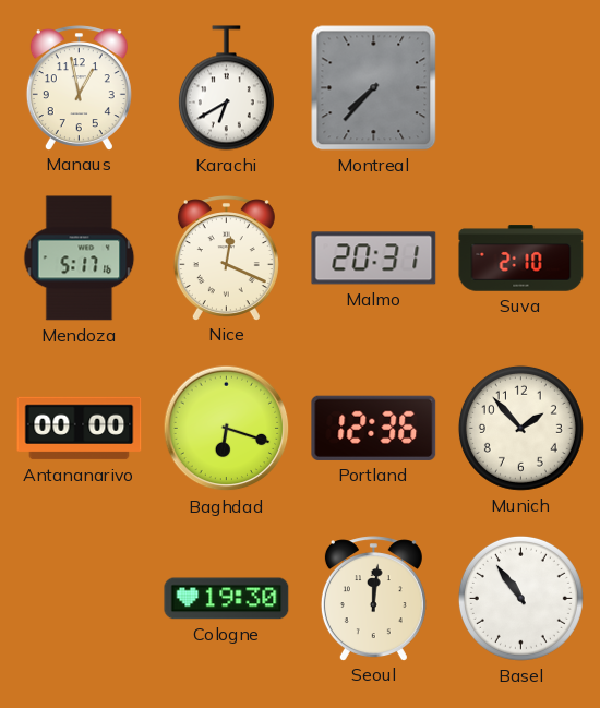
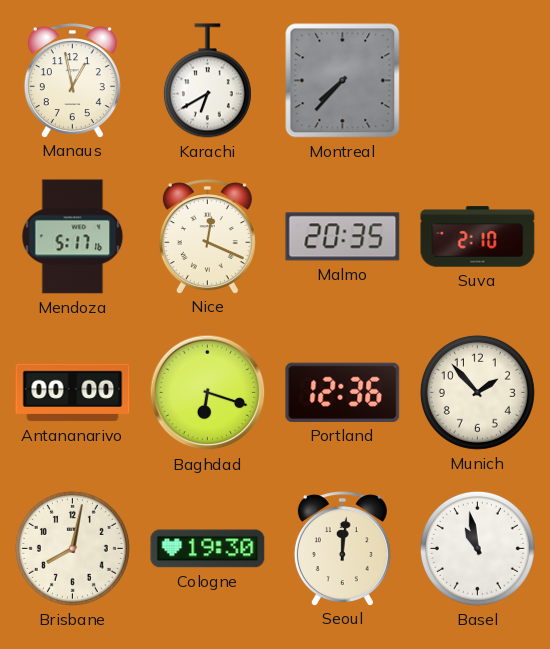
Malmo: 20:31 -> 20:35
Brisbane: none -> 8:02
Basel: 10:54 -> 10:58
